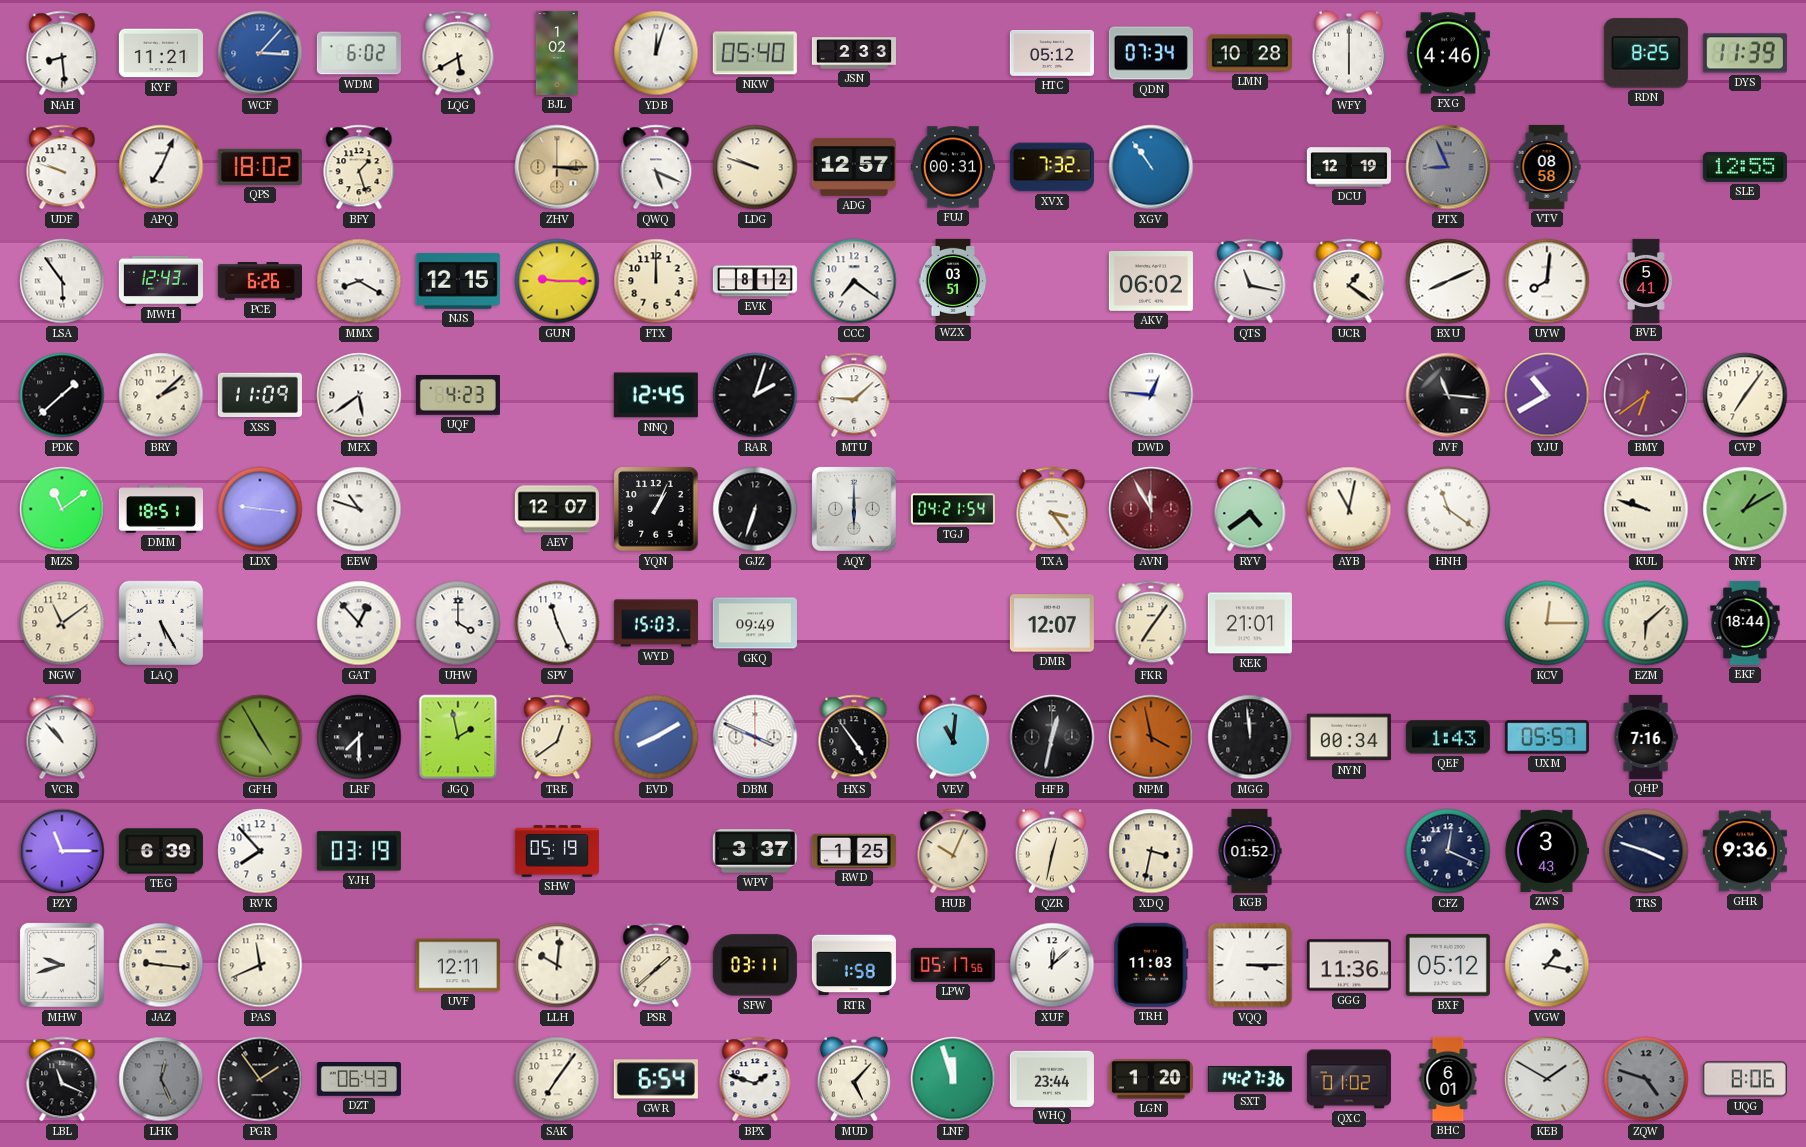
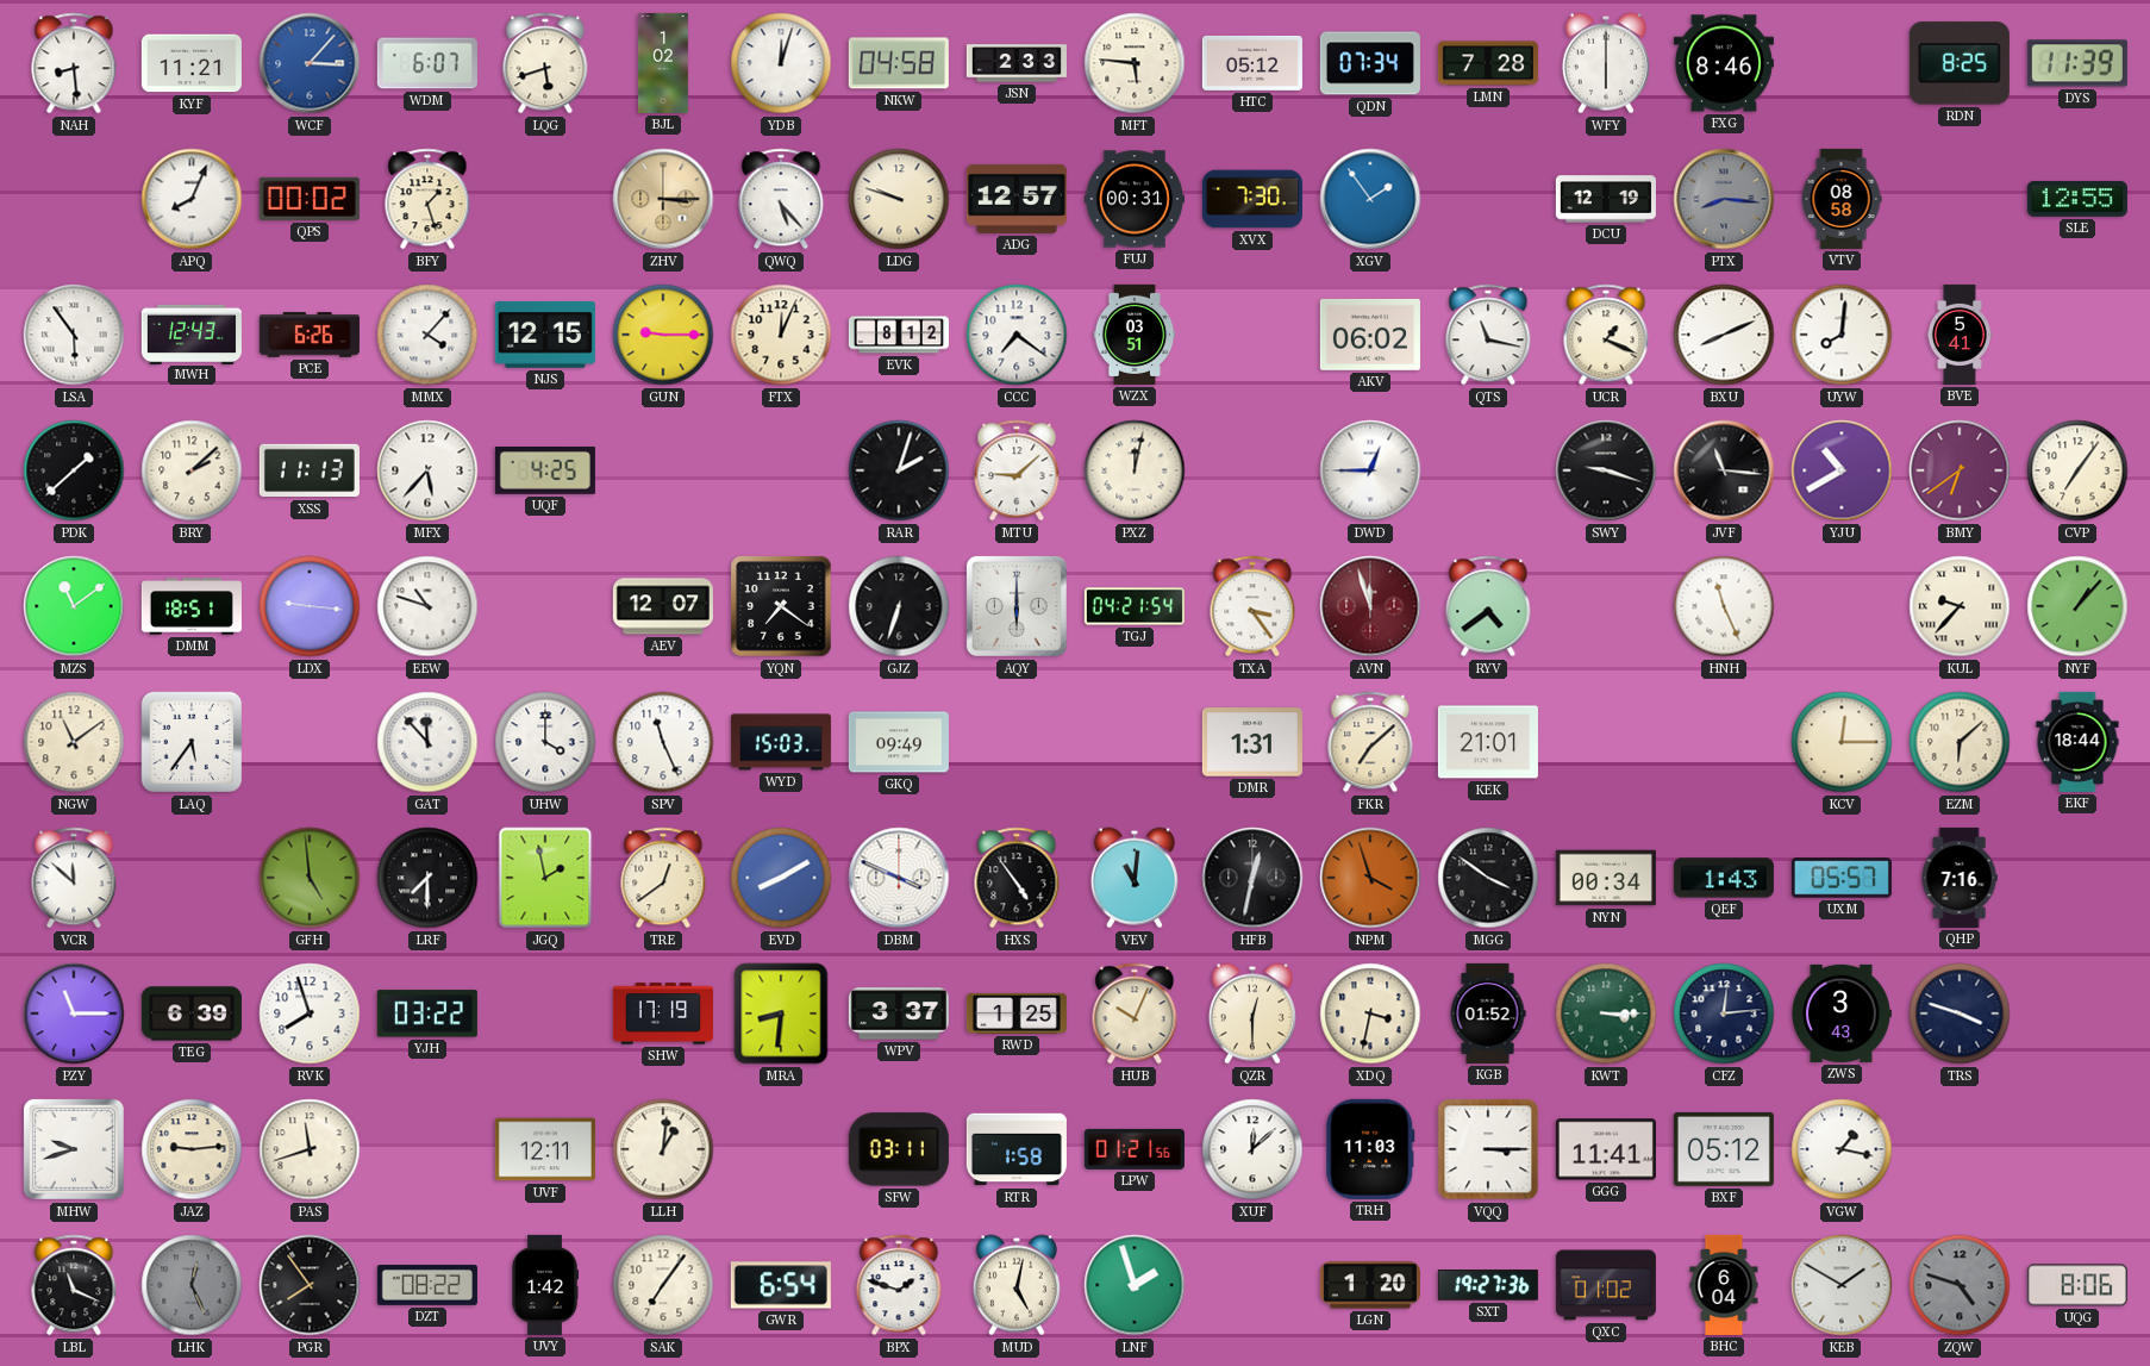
WDM: 6:02 -> 6:07
LQG: 5:40 -> 5:42
NKW: 05:40 -> 04:58
MFT: none -> 5:46
LMN: 10:28 -> 7:28
FXG: 4:46 -> 8:46
UDF: 9:48 -> none
APQ: 7:04 -> 8:04
QPS: 18:02 -> 00:02
QWQ: 5:19 -> 5:23
XVX: 7:32 -> 7:30
XGV: 10:54 -> 1:54
PTX: 8:56 -> 8:16
MMX: 8:20 -> 4:07
FTX: 12:00 -> 12:04
UCR: 1:21 -> 1:19
XSS: 11:09 -> 11:13
MFX: 5:39 -> 5:37
UQF: 4:23 -> 4:25
NNQ: 12:45 -> none
PXZ: none -> 12:02
DWD: 12:46 -> 12:45
SWY: none -> 9:18
YQN: 1:04 -> 7:21
AVN: 11:55 -> 11:57
AYB: 11:02 -> none
HNH: 11:21 -> 11:26
KUL: 9:48 -> 9:37
NYF: 1:10 -> 1:07
LAQ: 5:25 -> 5:36
GAT: 12:53 -> 11:53
DMR: 12:07 -> 1:31
FKR: 7:06 -> 7:08
VCR: 10:53 -> 11:52
GFH: 4:55 -> 4:59
NPM: 3:58 -> 3:57
MGG: 11:59 -> 3:51
RVK: 7:53 -> 7:57
YJH: 03:19 -> 03:22
SHW: 05:19 -> 17:19
MRA: none -> 8:31
QZR: 12:32 -> 12:30
KWT: none -> 3:15
CFZ: 12:19 -> 12:14
GHR: 9:36 -> none
JAZ: 9:16 -> 9:14
PAS: 11:41 -> 11:42
LLH: 10:01 -> 1:01
PSR: 1:38 -> none
LPW: 05:17 -> 01:21
GGG: 11:36 -> 11:41
PGR: 1:54 -> 7:54
DZT: 06:43 -> 08:22
UVY: none -> 1:42
MUD: 5:07 -> 5:02
LNF: 11:57 -> 1:57
WHQ: 23:44 -> none
SXT: 14:27 -> 19:27
BHC: 6:01 -> 6:04
